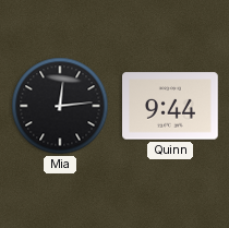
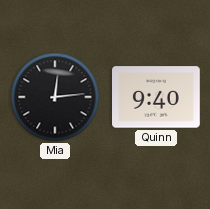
Quinn: 9:44 -> 9:40
